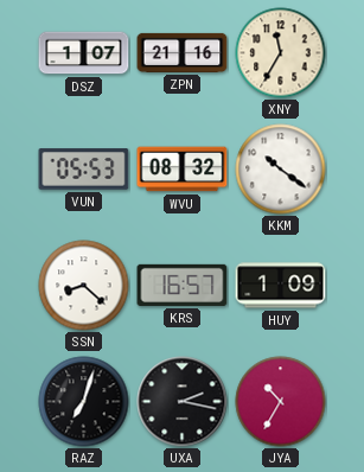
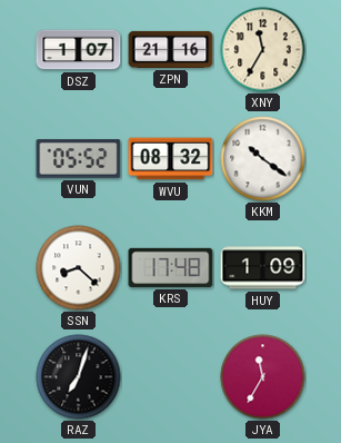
VUN: 05:53 -> 05:52
KRS: 16:57 -> 17:48
UXA: 2:17 -> none
JYA: 10:35 -> 11:35
